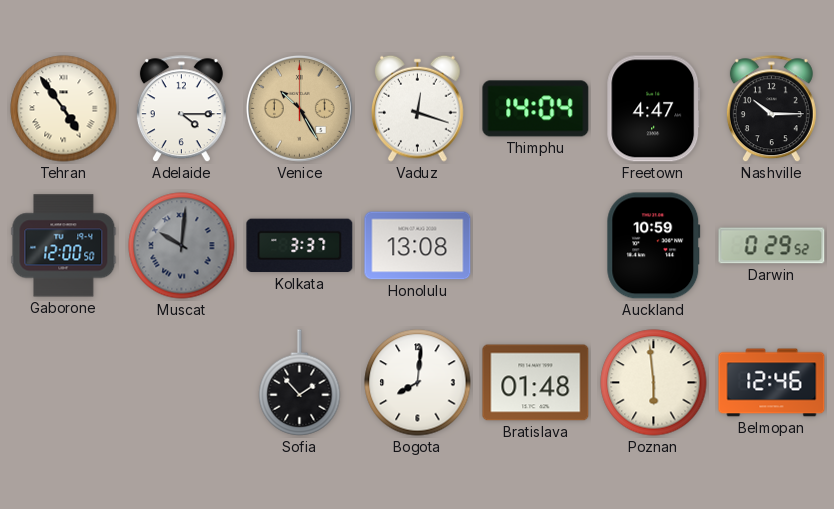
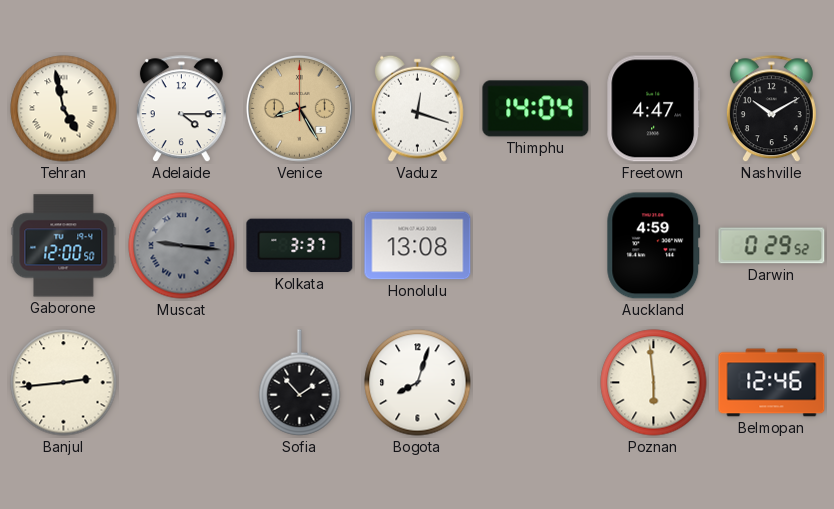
Tehran: 4:54 -> 4:58
Venice: 10:25 -> 8:25
Nashville: 10:15 -> 10:10
Muscat: 10:01 -> 9:16
Auckland: 10:59 -> 4:59
Banjul: none -> 2:44
Bogota: 8:01 -> 8:03
Bratislava: 01:48 -> none
